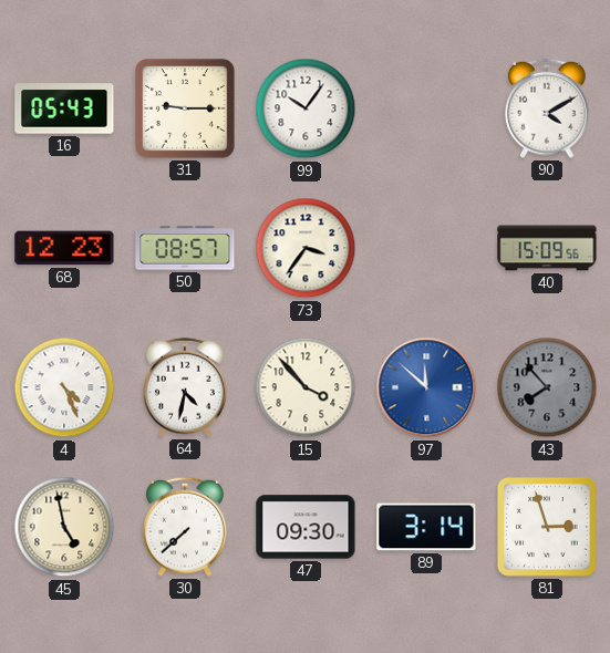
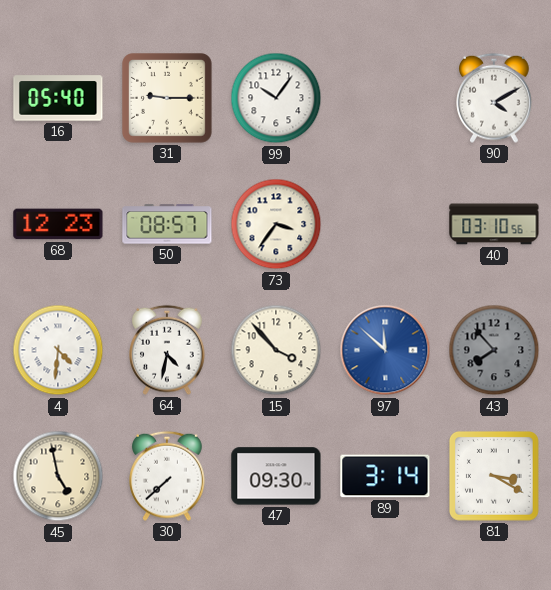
16: 05:43 -> 05:40
40: 15:09 -> 03:10
4: 4:26 -> 4:31
81: 2:57 -> 3:20
